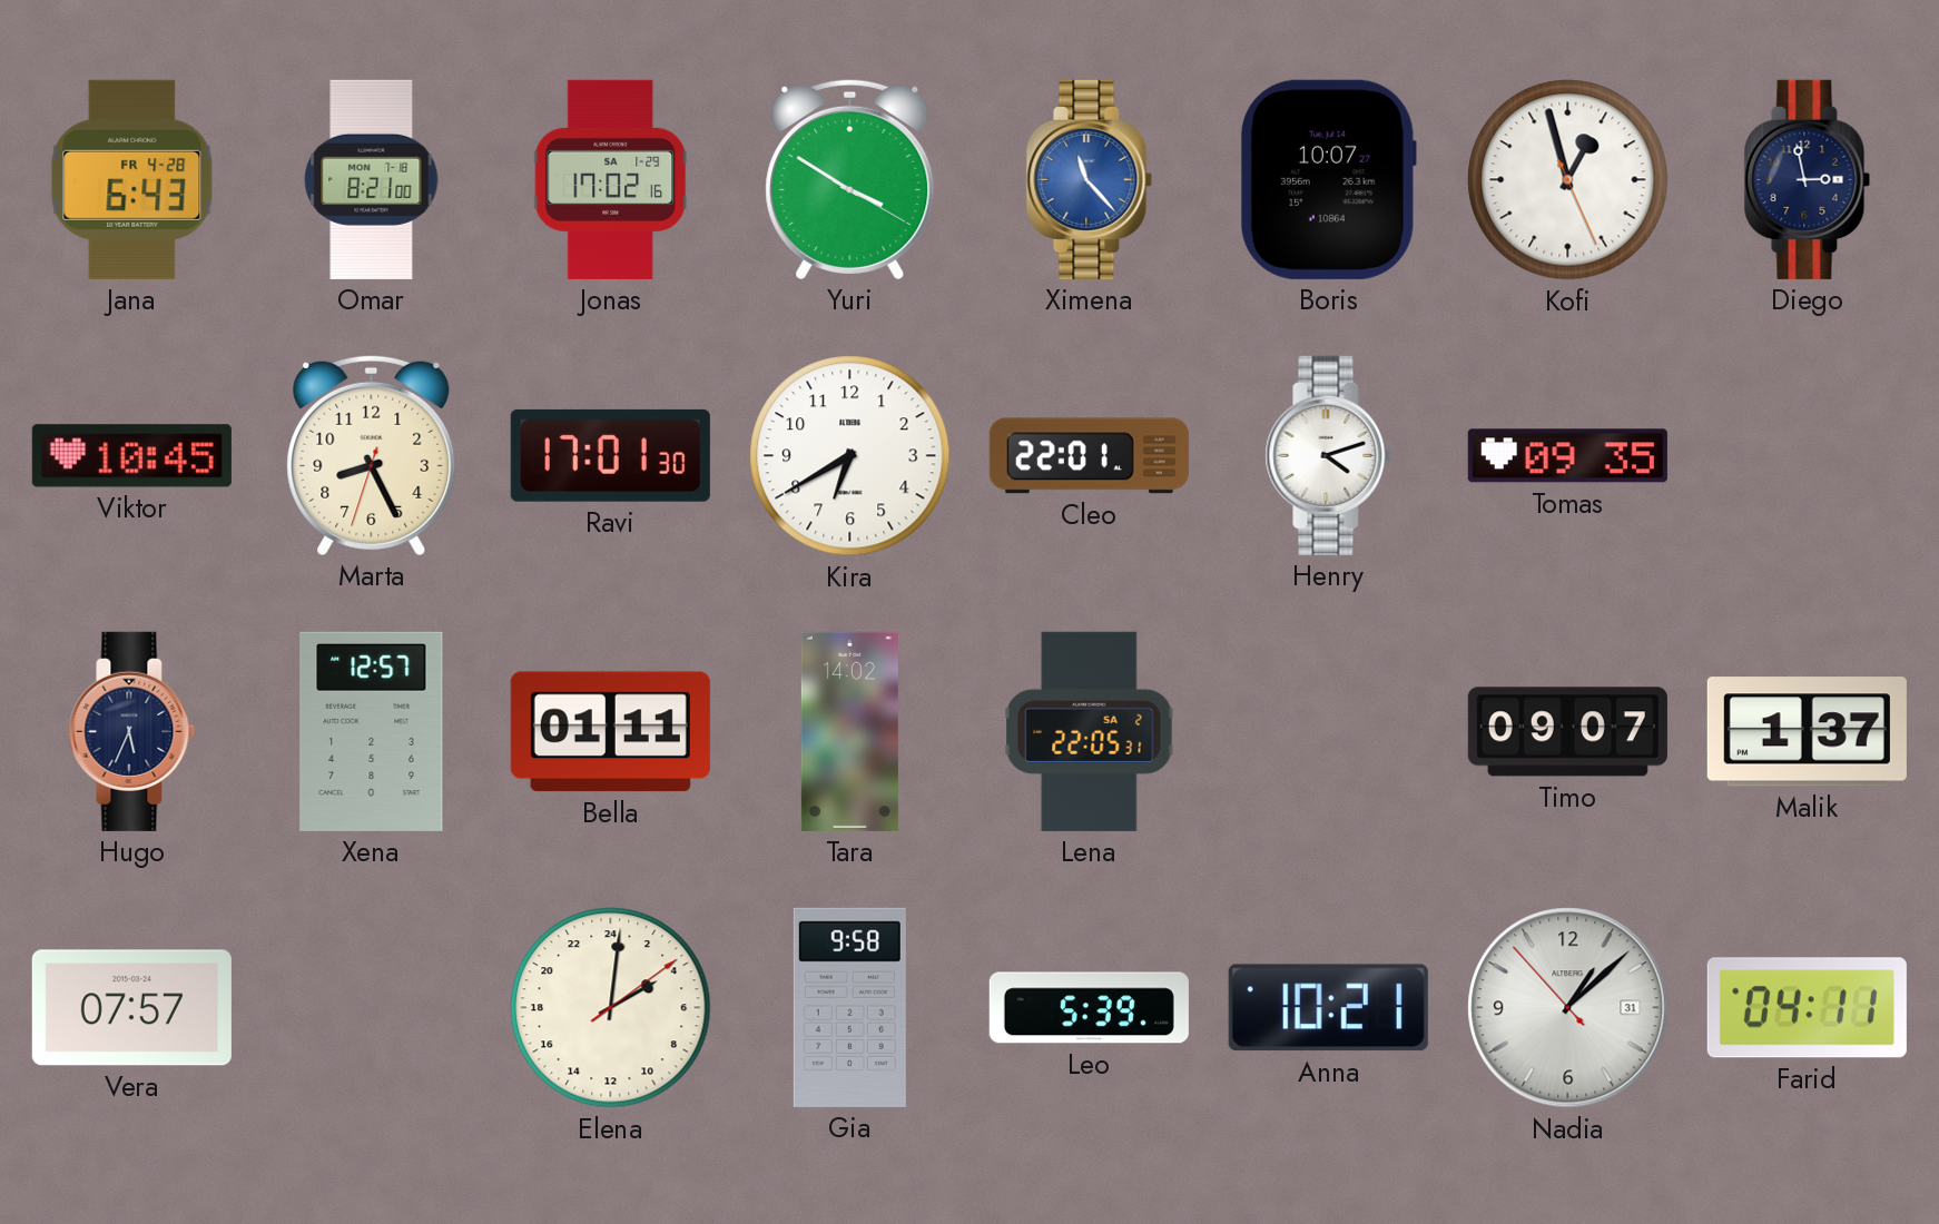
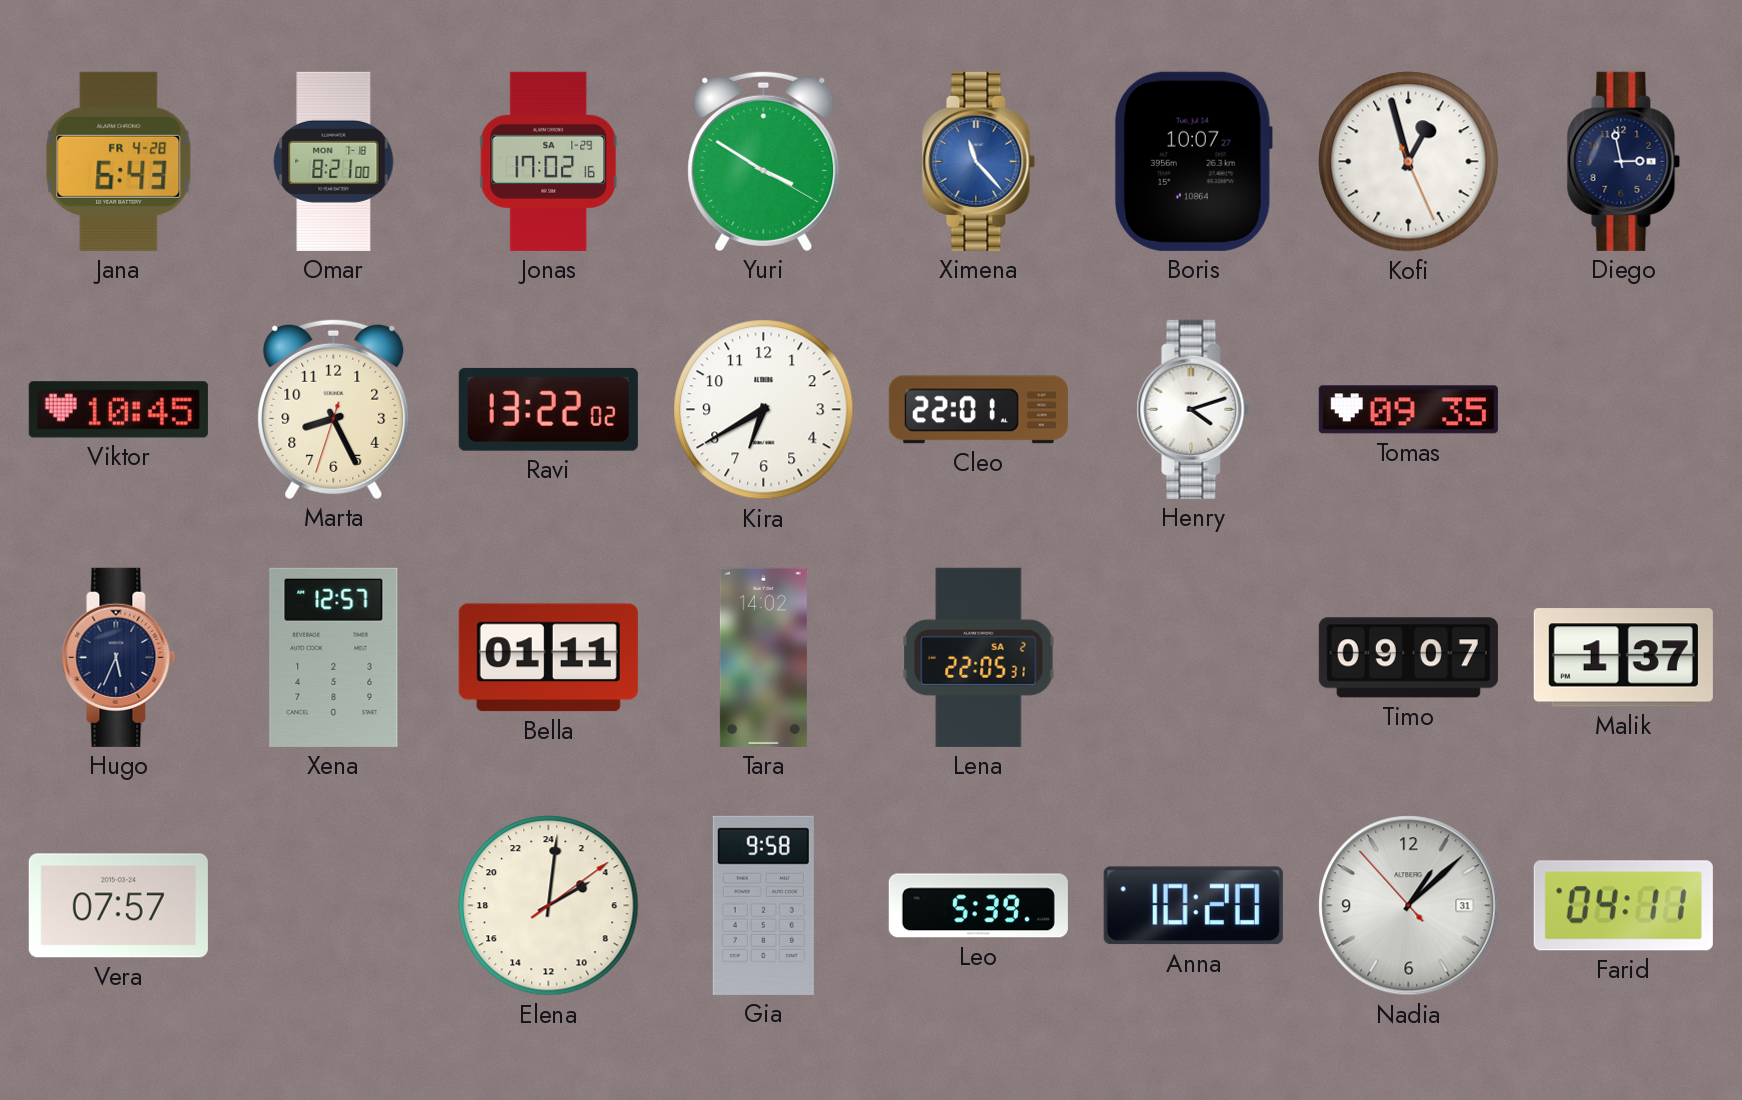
Ravi: 17:01 -> 13:22
Anna: 10:21 -> 10:20
